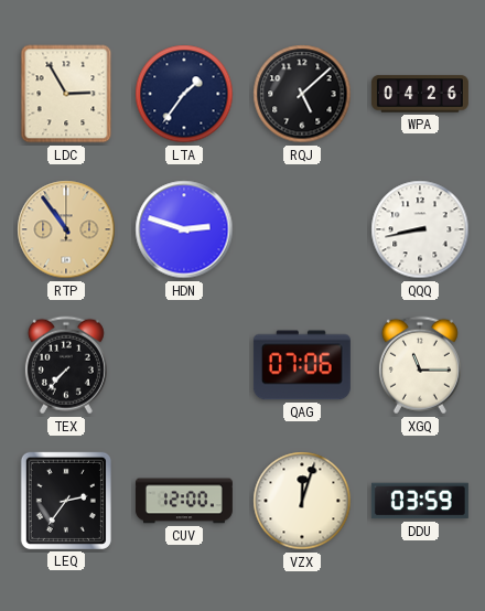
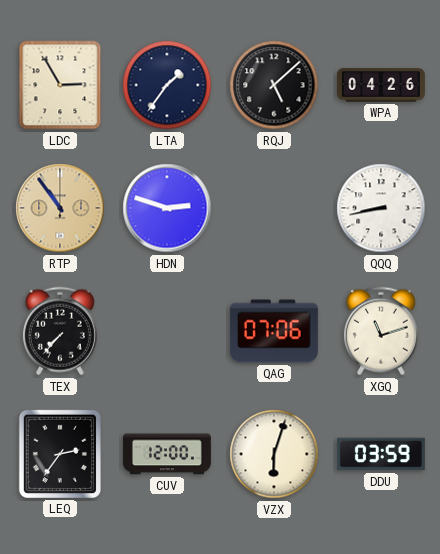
XGQ: 11:15 -> 11:12
VZX: 12:03 -> 6:03
